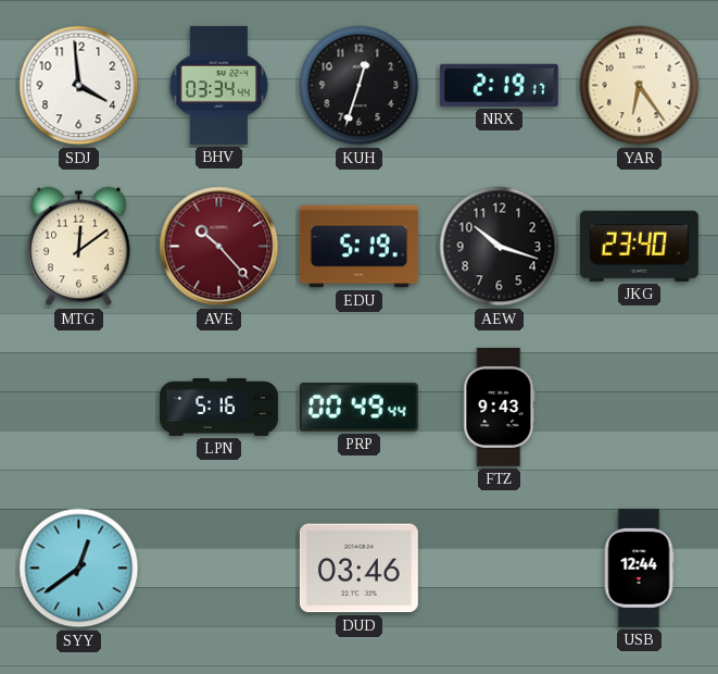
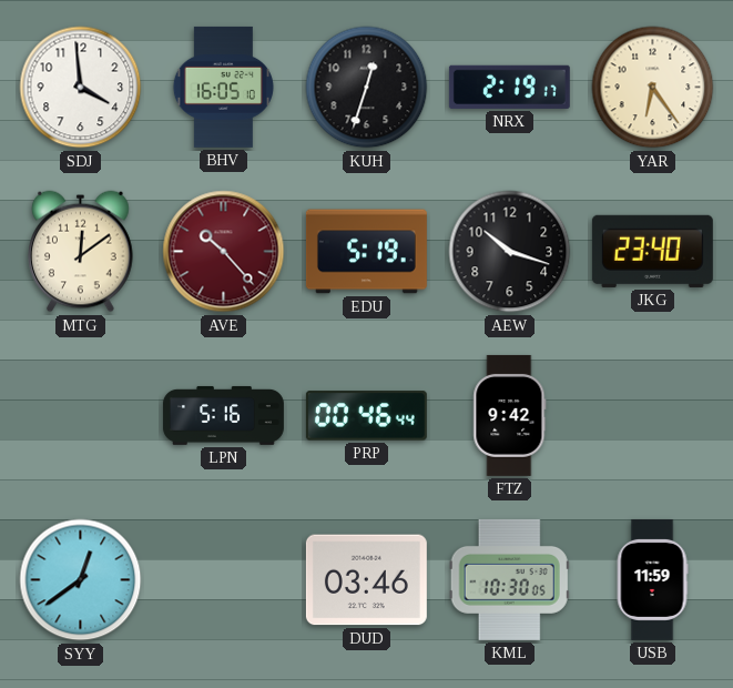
BHV: 03:34 -> 16:05
PRP: 00:49 -> 00:46
FTZ: 9:43 -> 9:42
KML: none -> 10:30
USB: 12:44 -> 11:59
